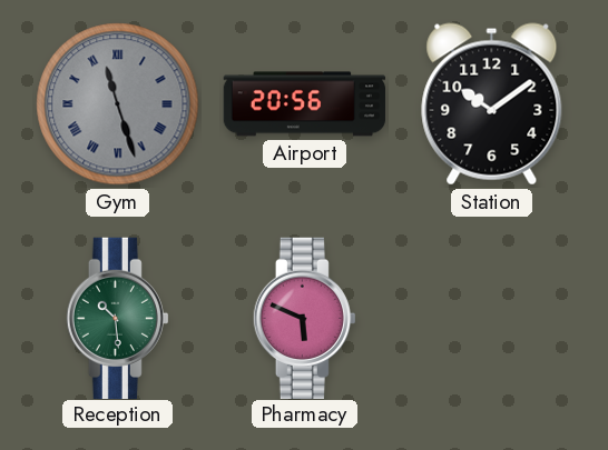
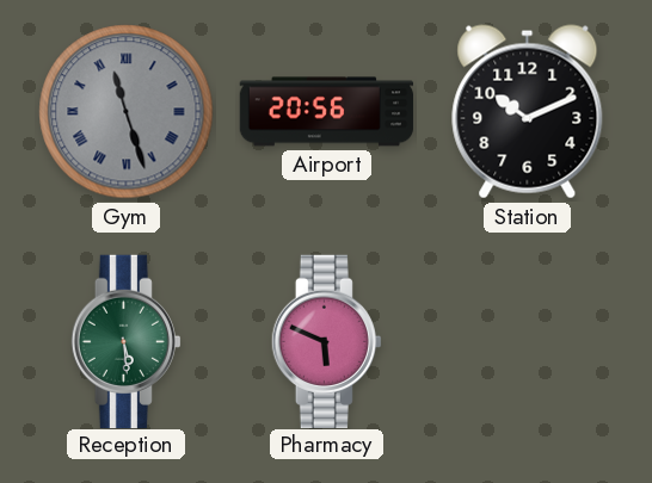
Station: 10:09 -> 10:11
Reception: 10:29 -> 5:29
